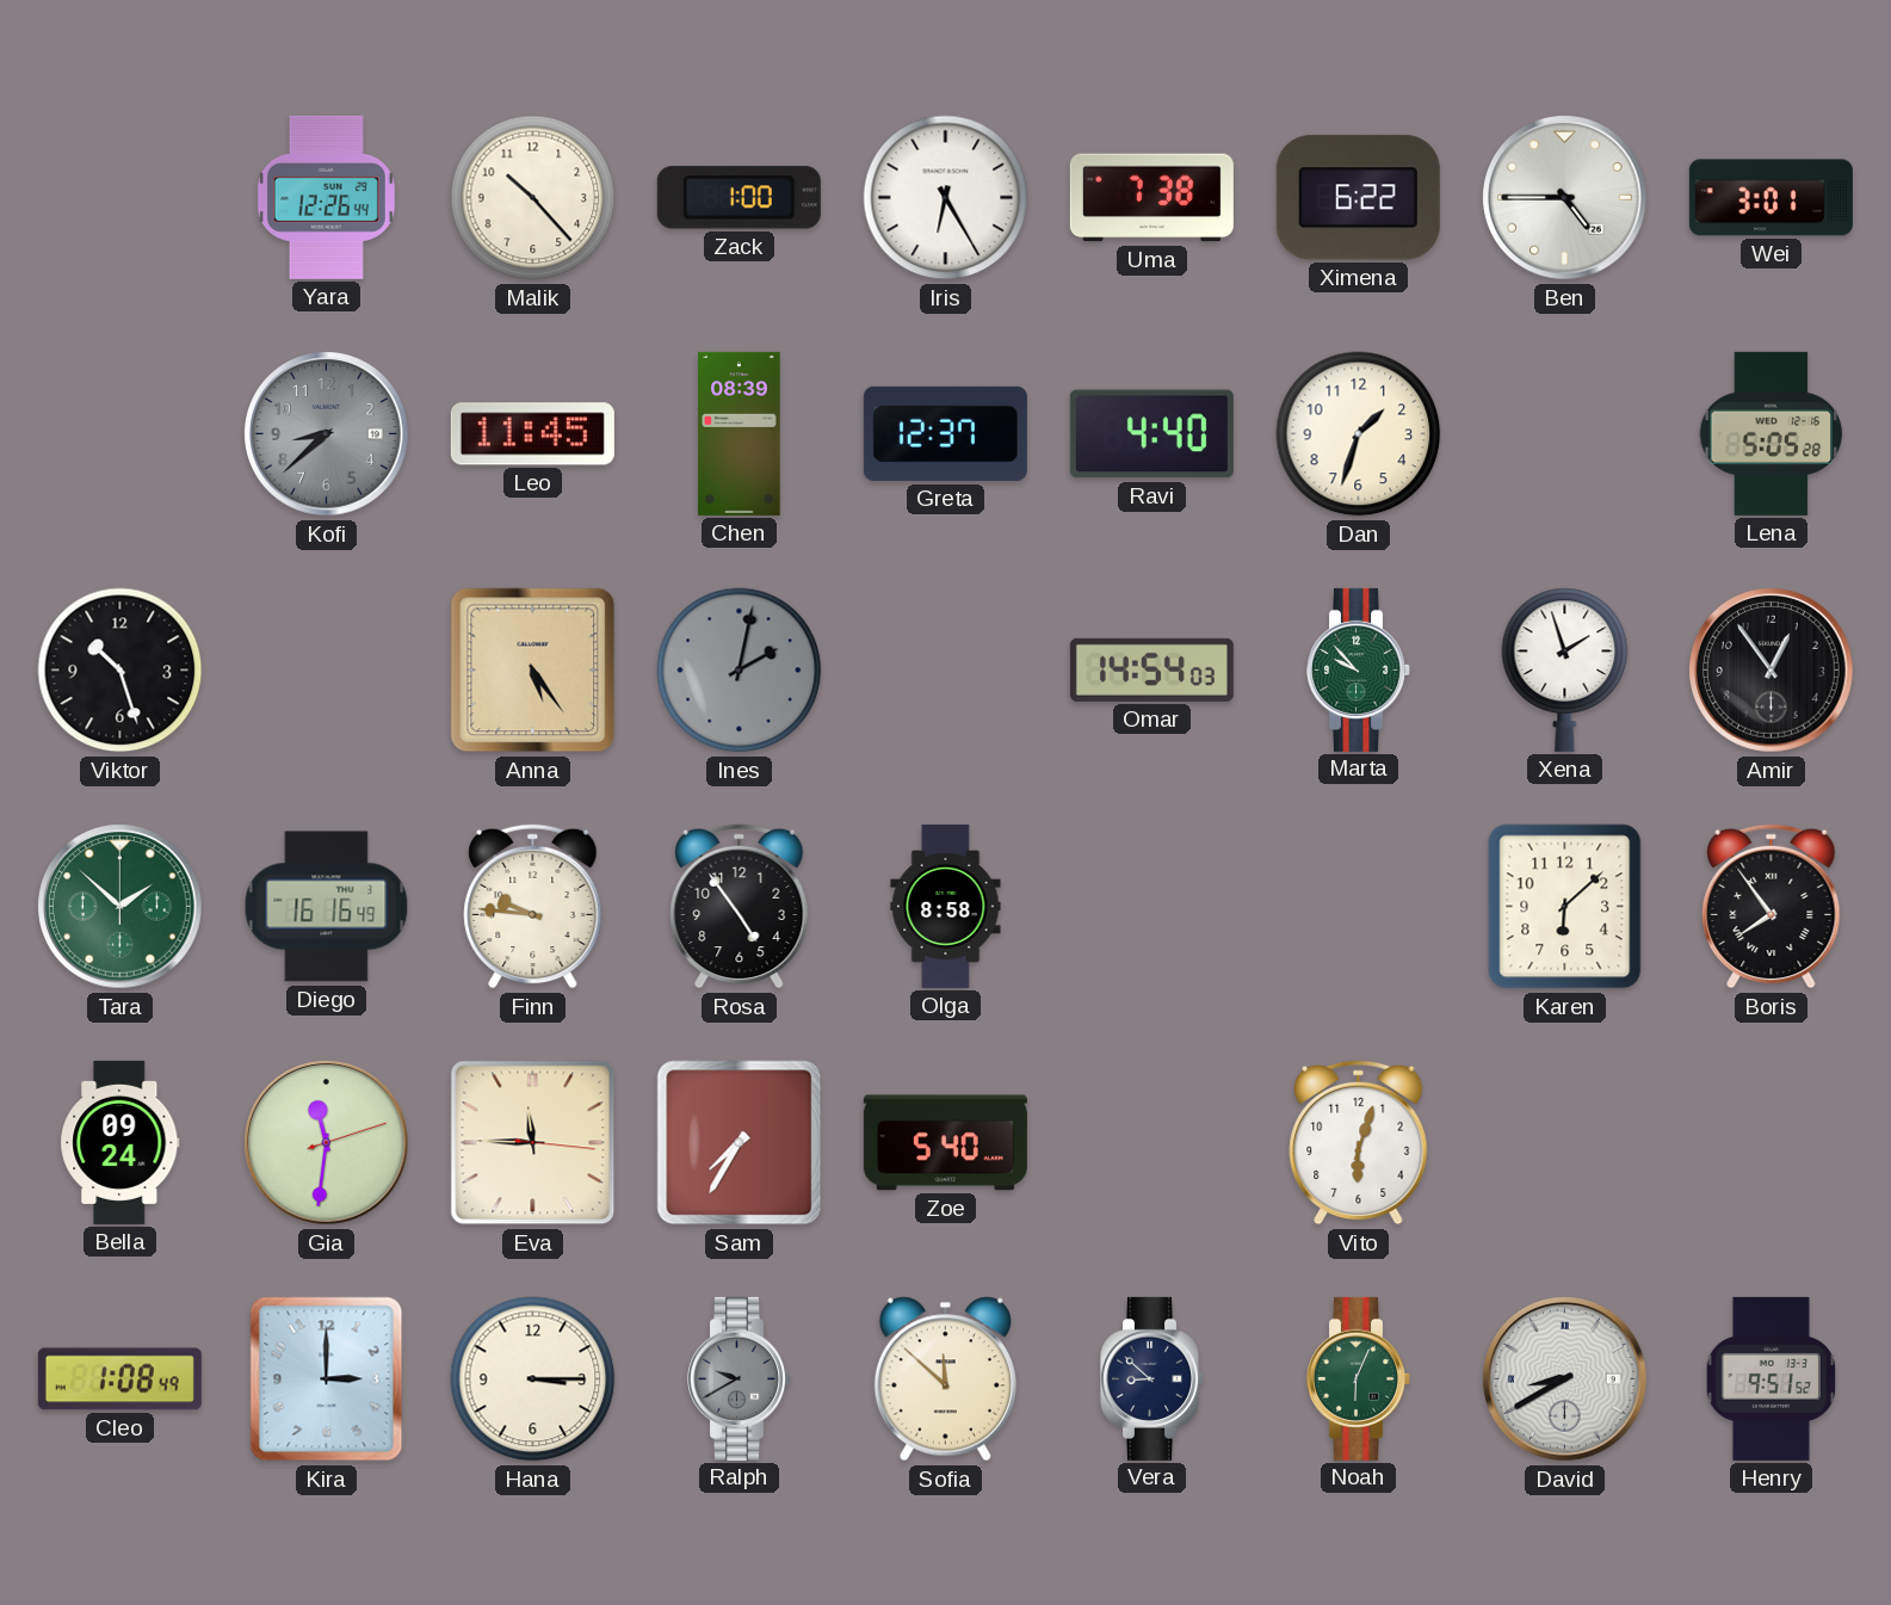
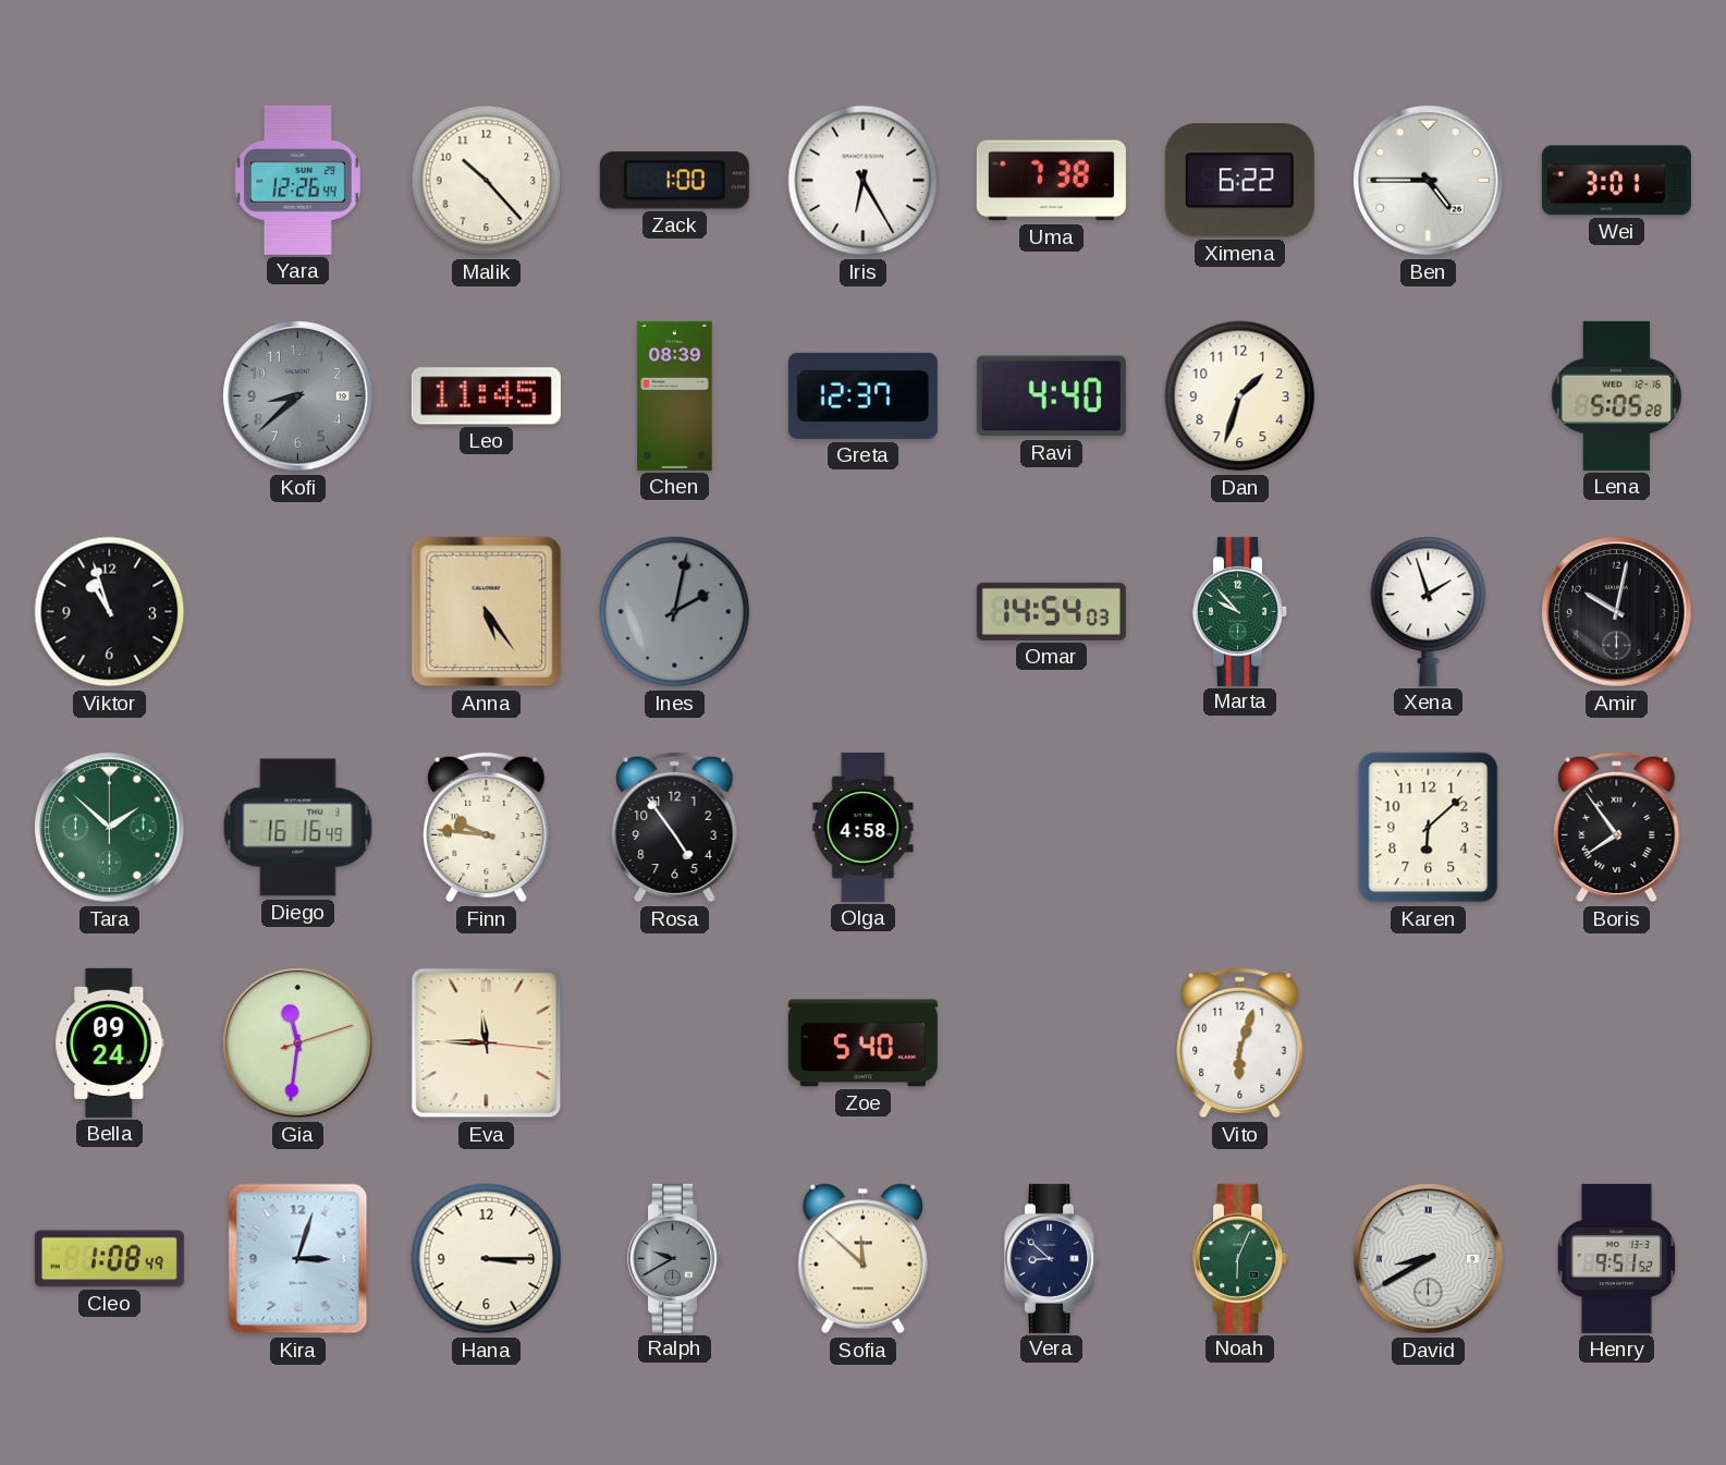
Viktor: 10:27 -> 10:57
Amir: 12:54 -> 10:02
Olga: 8:58 -> 4:58
Sam: 7:35 -> none
Kira: 3:00 -> 3:03
